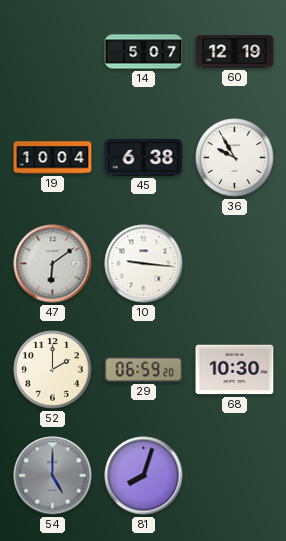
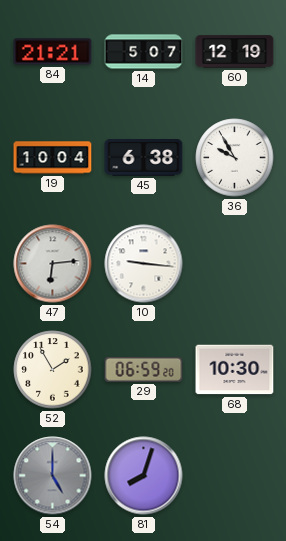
84: none -> 21:21
47: 6:09 -> 6:14
52: 2:00 -> 1:55
